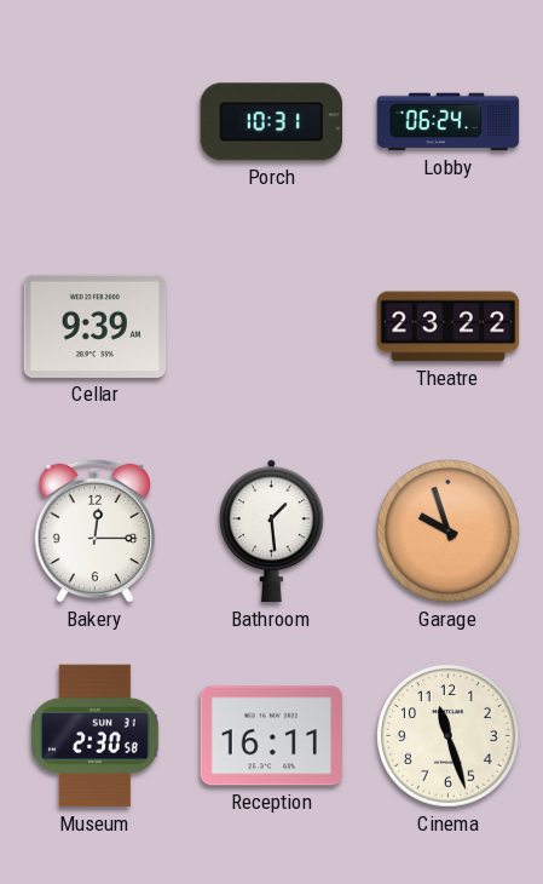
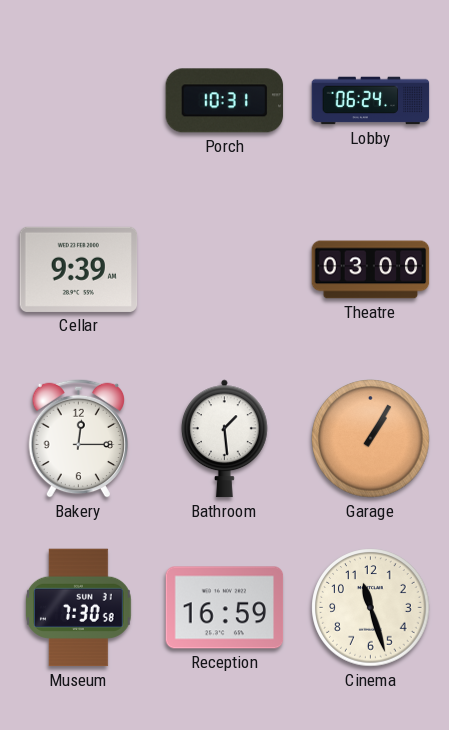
Theatre: 23:22 -> 03:00
Garage: 9:57 -> 1:05
Museum: 2:30 -> 7:30
Reception: 16:11 -> 16:59
